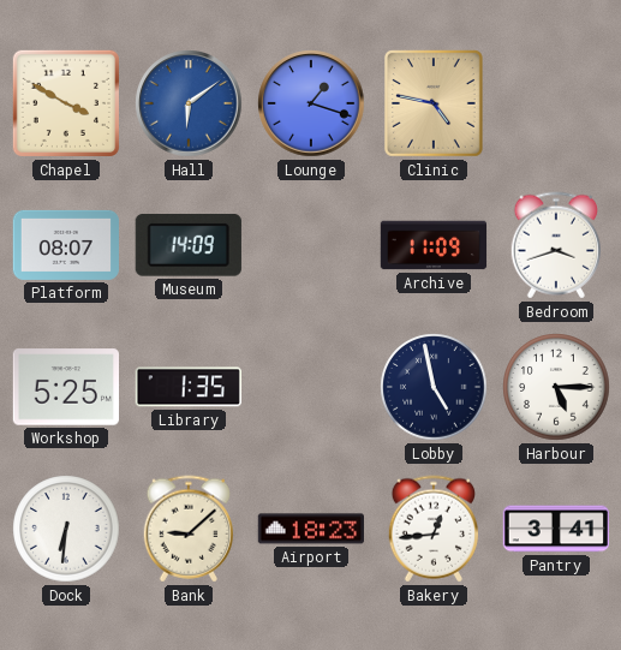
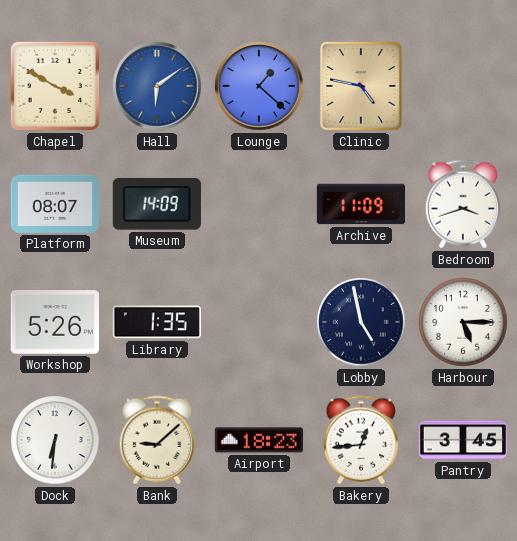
Lounge: 1:18 -> 1:22
Workshop: 5:25 -> 5:26
Pantry: 3:41 -> 3:45
